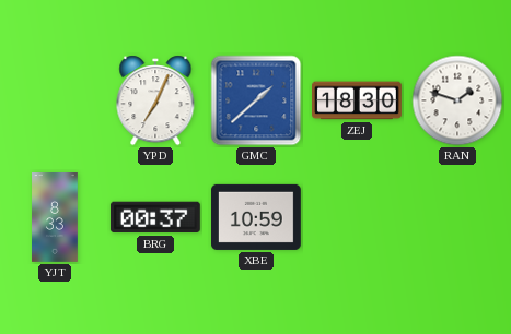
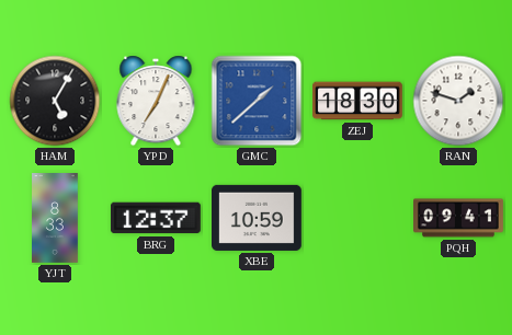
HAM: none -> 5:05
BRG: 00:37 -> 12:37
PQH: none -> 09:41
